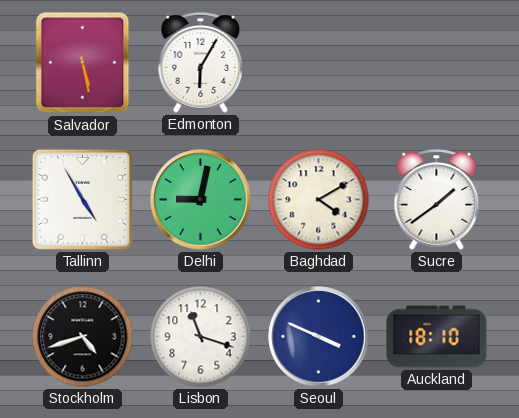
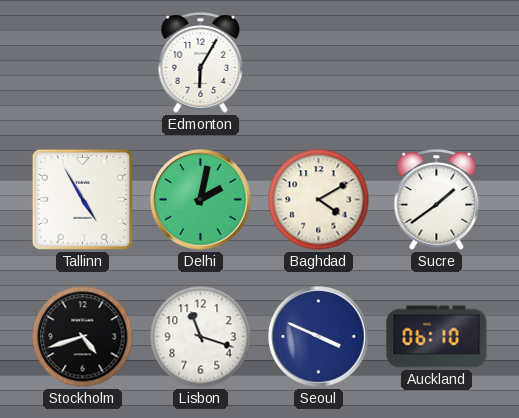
Salvador: 5:28 -> none
Delhi: 9:02 -> 2:02
Auckland: 18:10 -> 06:10
